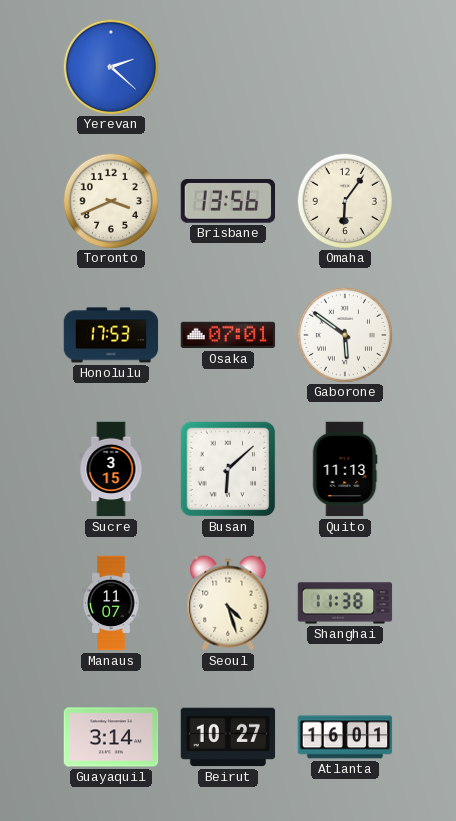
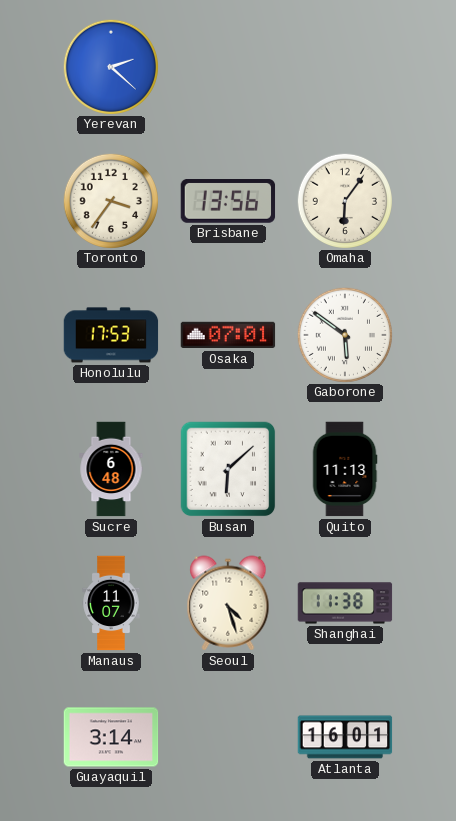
Toronto: 3:41 -> 3:36
Sucre: 3:15 -> 6:48
Beirut: 10:27 -> none
